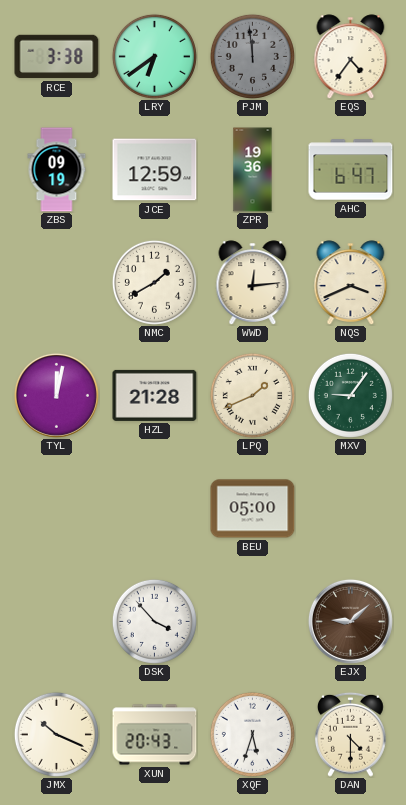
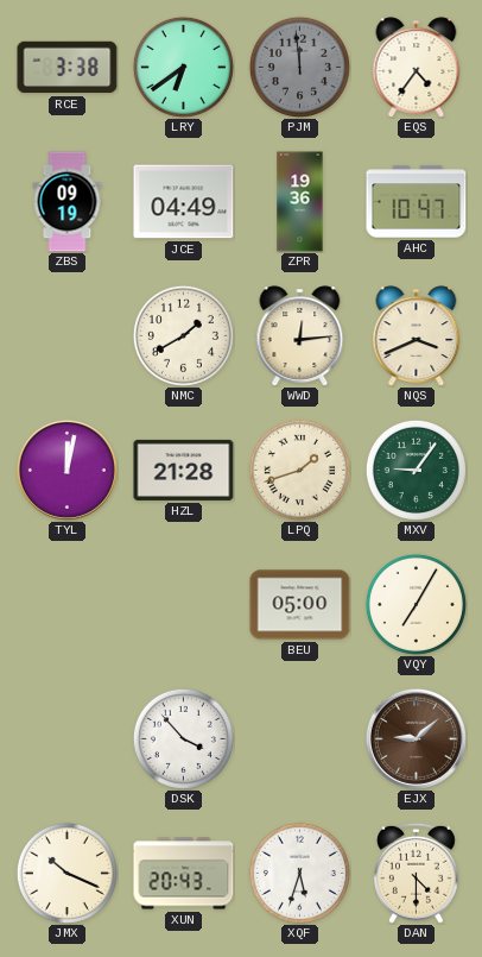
JCE: 12:59 -> 04:49
AHC: 6:47 -> 10:47
LPQ: 1:41 -> 1:42
VQY: none -> 7:05
